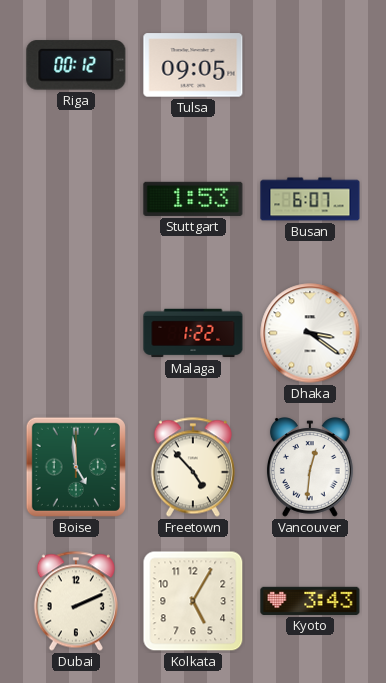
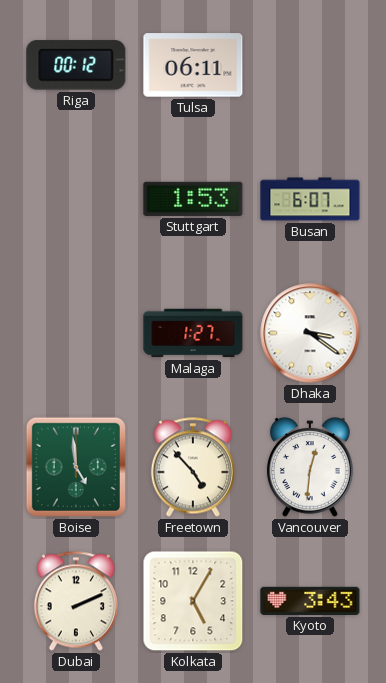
Tulsa: 09:05 -> 06:11
Malaga: 1:22 -> 1:27
